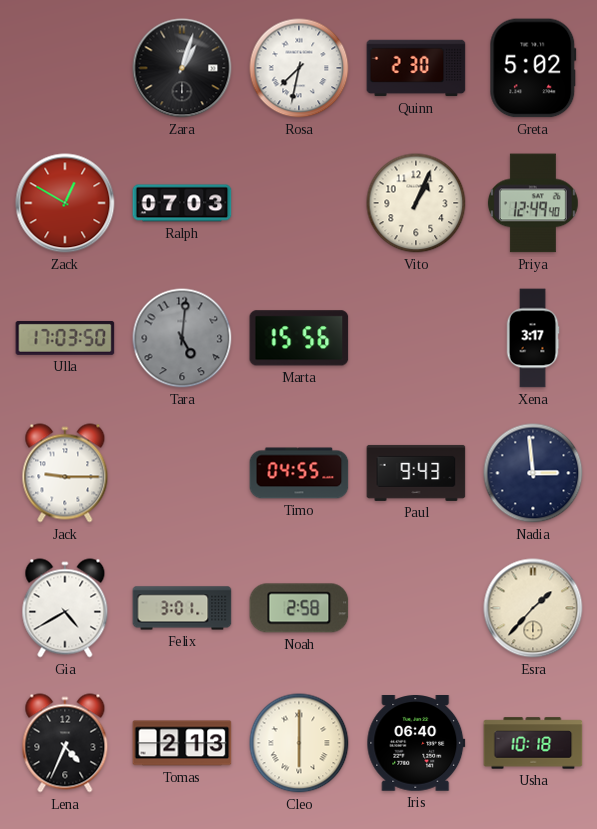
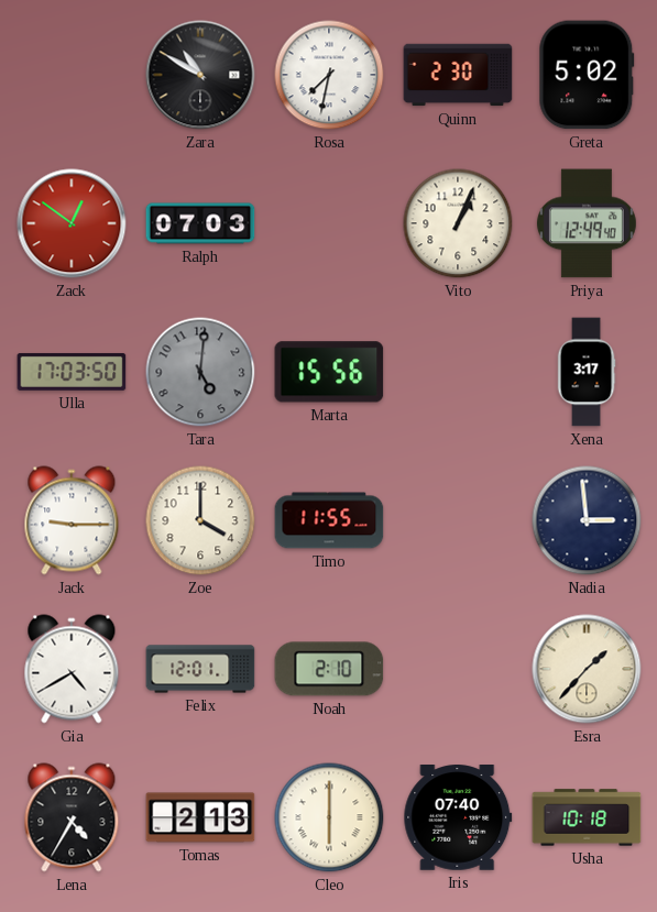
Zara: 1:03 -> 10:50
Zack: 12:50 -> 12:51
Zoe: none -> 4:00
Timo: 04:55 -> 11:55
Paul: 9:43 -> none
Felix: 3:01 -> 12:01
Noah: 2:58 -> 2:10
Lena: 4:34 -> 4:35
Iris: 06:40 -> 07:40
